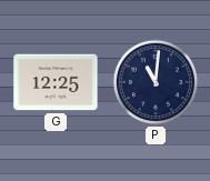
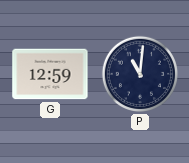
G: 12:25 -> 12:59
